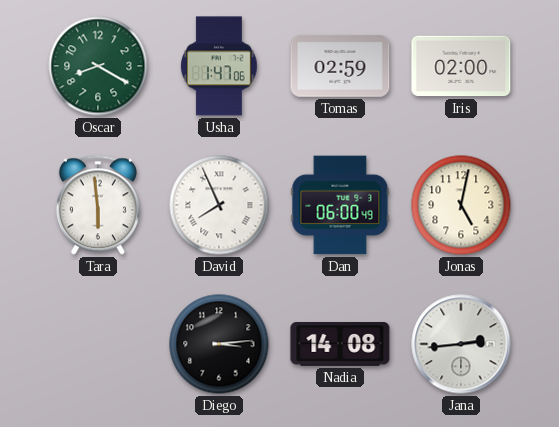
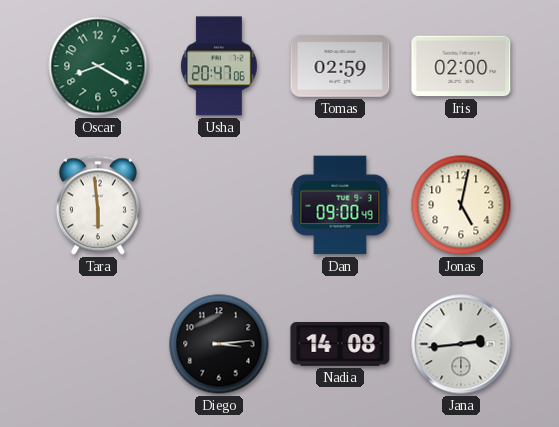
Usha: 1:47 -> 20:47
David: 7:56 -> none
Dan: 06:00 -> 09:00
